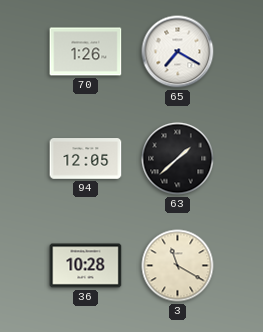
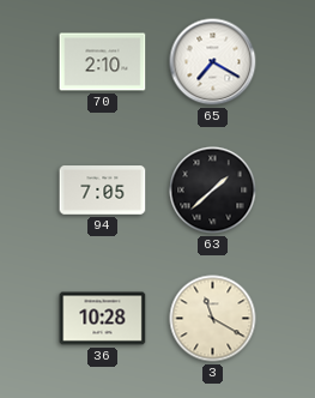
70: 1:26 -> 2:10
94: 12:05 -> 7:05
